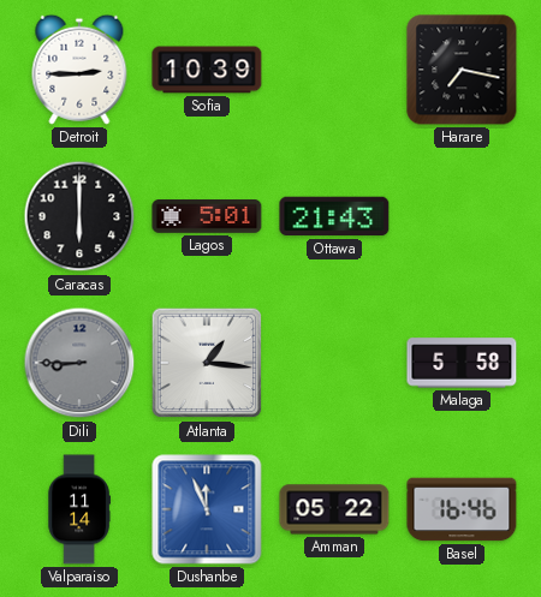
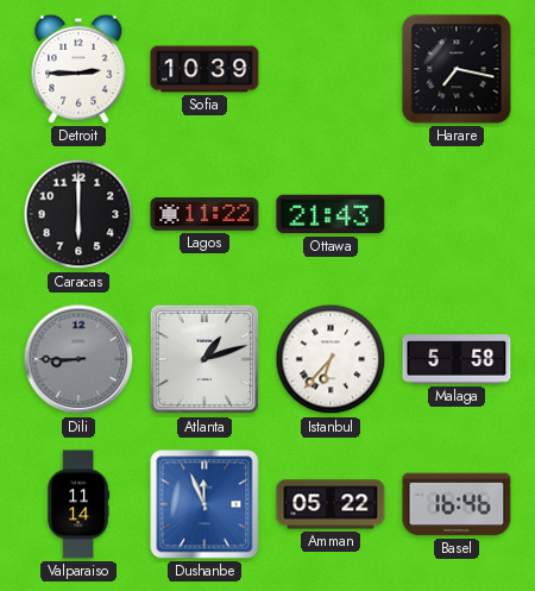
Lagos: 5:01 -> 11:22
Atlanta: 1:16 -> 1:12
Istanbul: none -> 6:37
